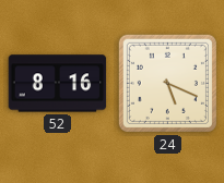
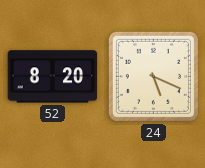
52: 8:16 -> 8:20
